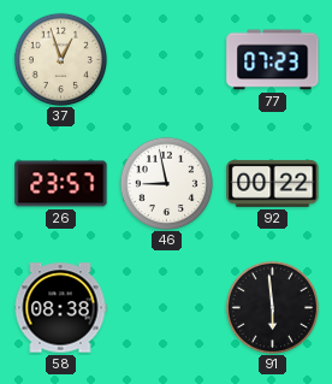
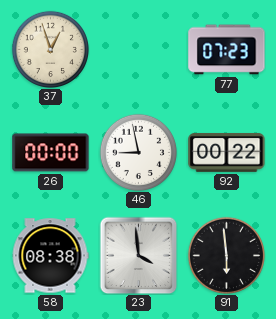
26: 23:57 -> 00:00
23: none -> 3:59
